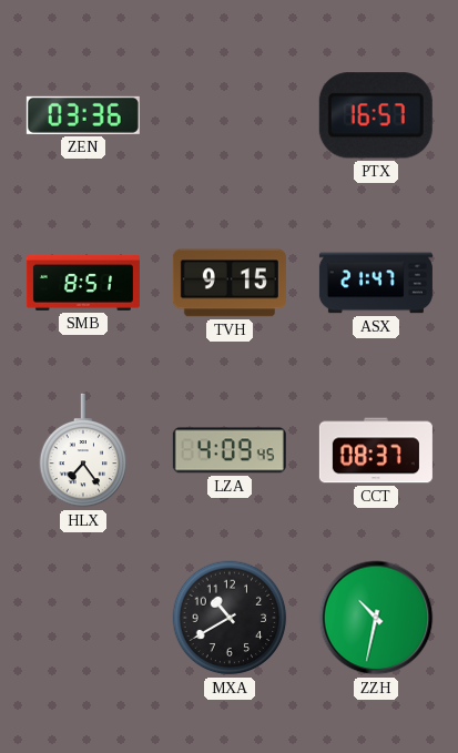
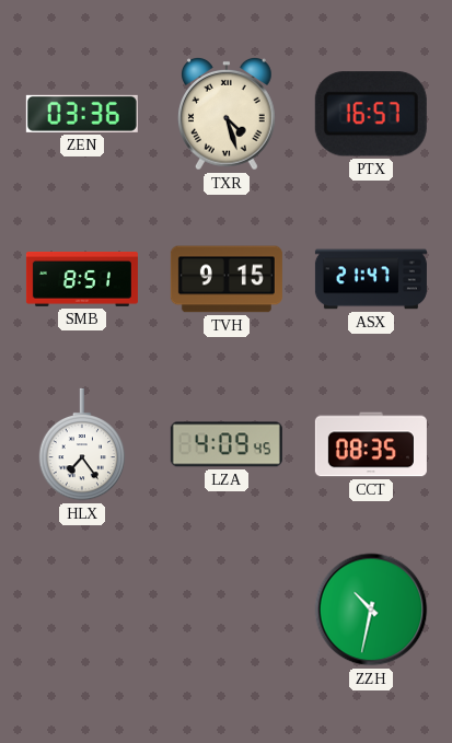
TXR: none -> 4:27
CCT: 08:37 -> 08:35
MXA: 10:40 -> none
